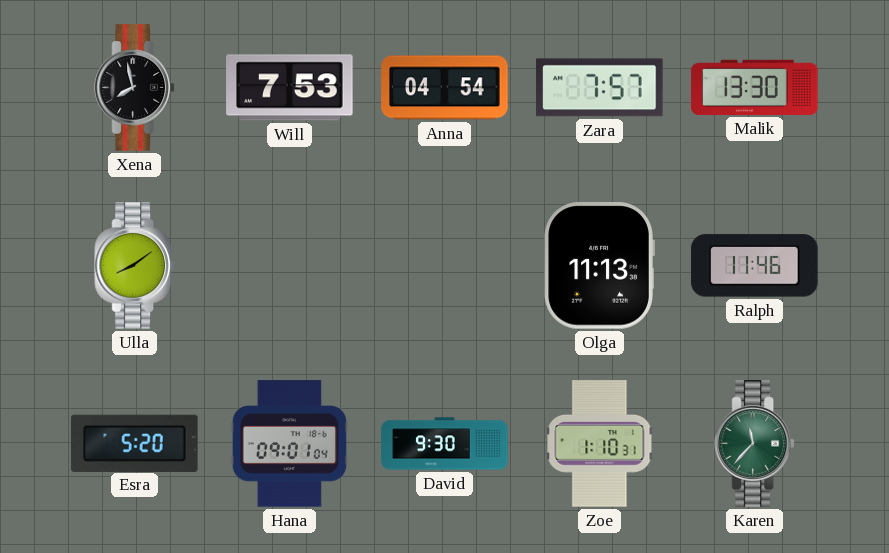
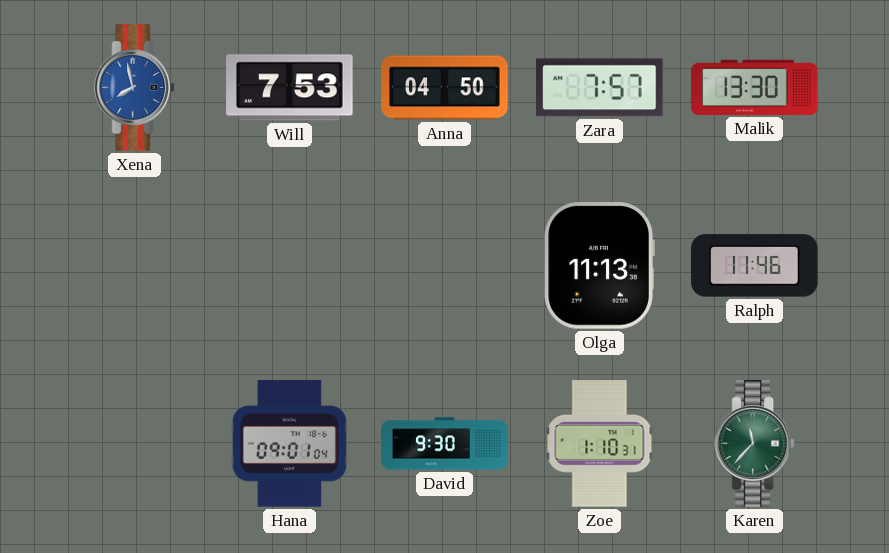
Xena dial: black -> blue
Anna: 04:54 -> 04:50
Ulla: 8:09 -> none
Esra: 5:20 -> none
